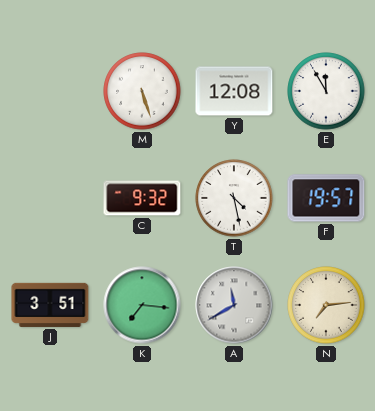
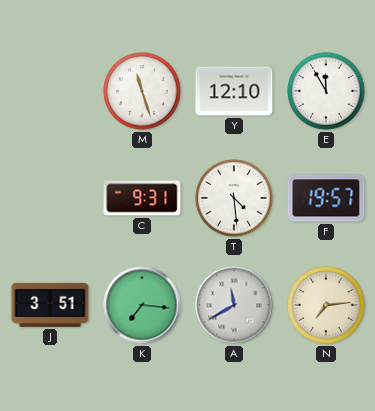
M: 5:27 -> 11:27
Y: 12:08 -> 12:10
C: 9:32 -> 9:31
T: 4:28 -> 4:29
